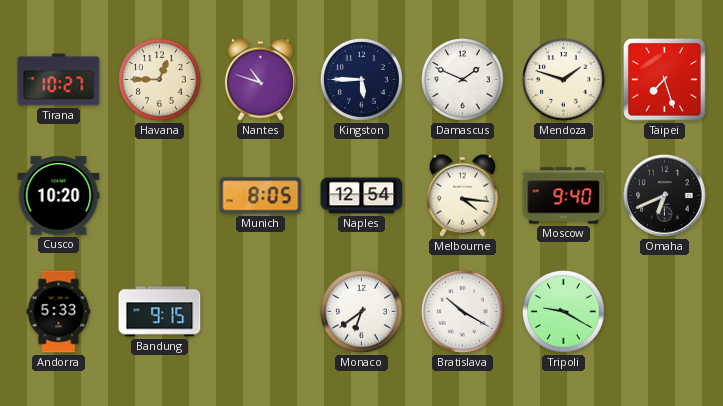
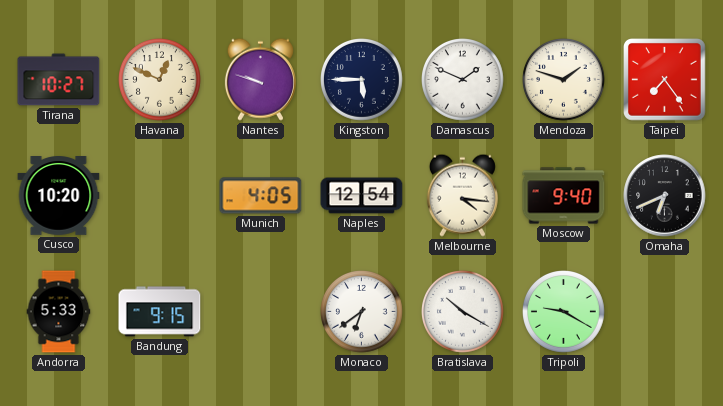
Havana: 12:45 -> 12:49
Nantes: 10:48 -> 9:48
Taipei: 7:27 -> 7:24
Munich: 8:05 -> 4:05
